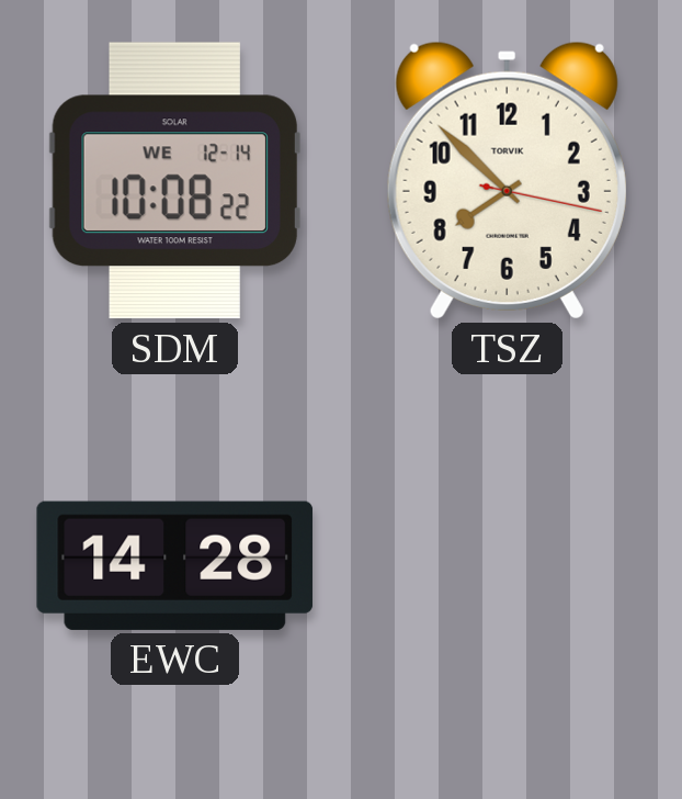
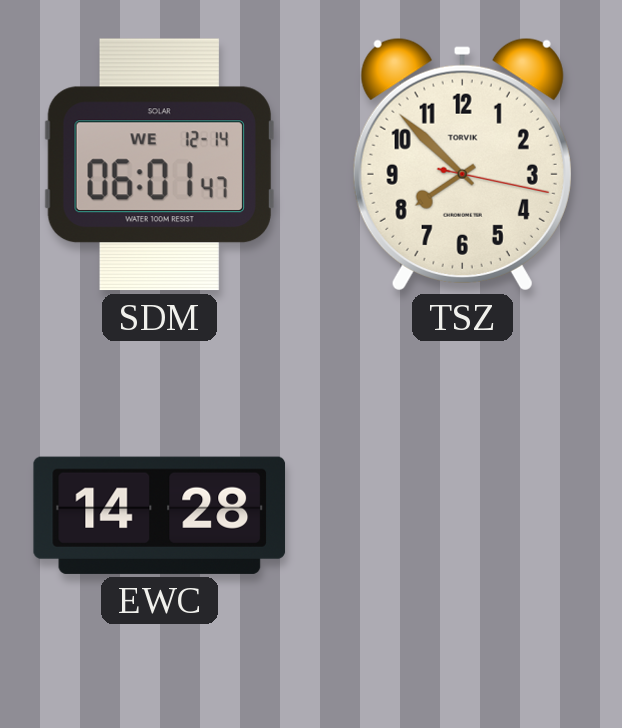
SDM: 10:08 -> 06:01
